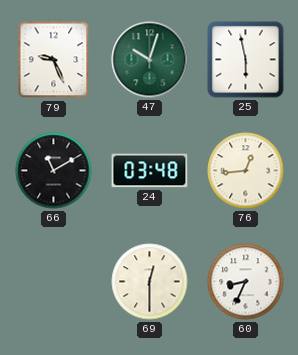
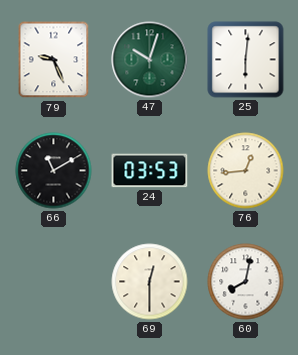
25: 5:58 -> 6:01
24: 03:48 -> 03:53
60: 8:34 -> 8:02
